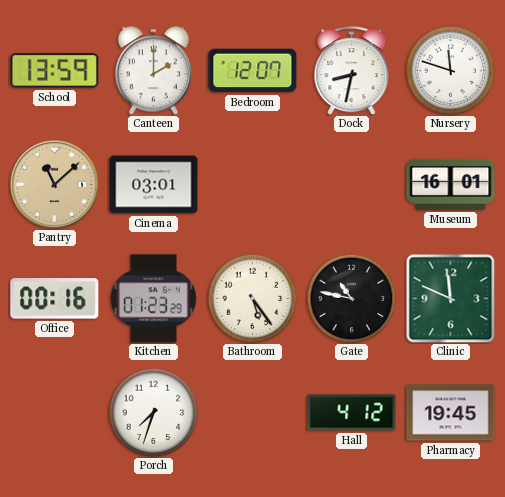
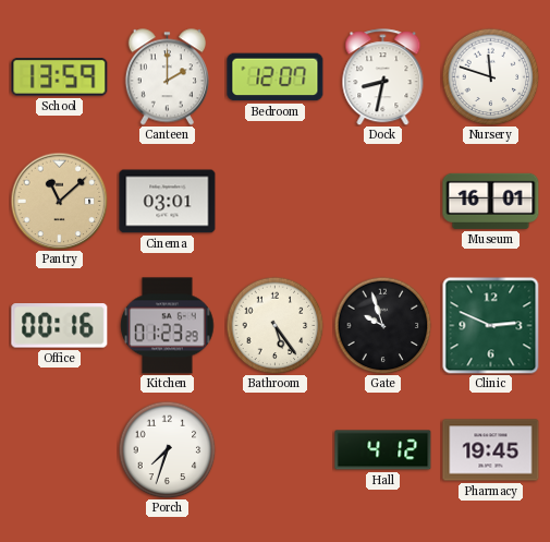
Gate: 10:47 -> 9:57
Clinic: 11:49 -> 2:49
